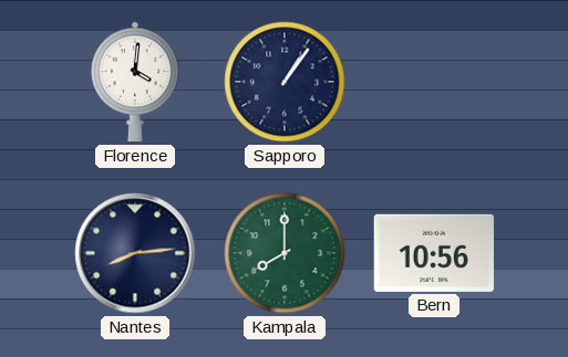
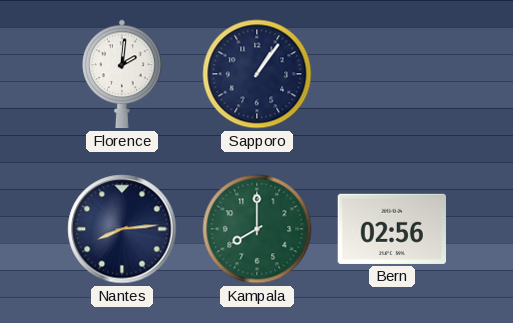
Florence: 4:01 -> 2:01
Bern: 10:56 -> 02:56
